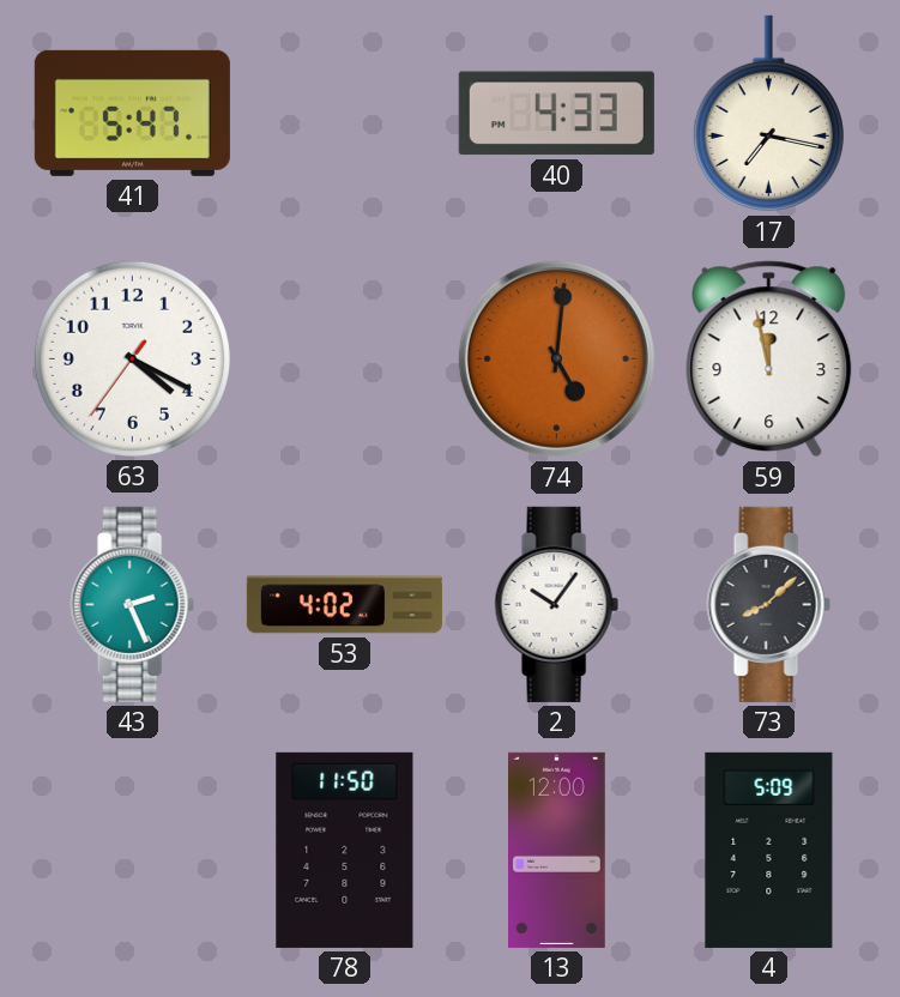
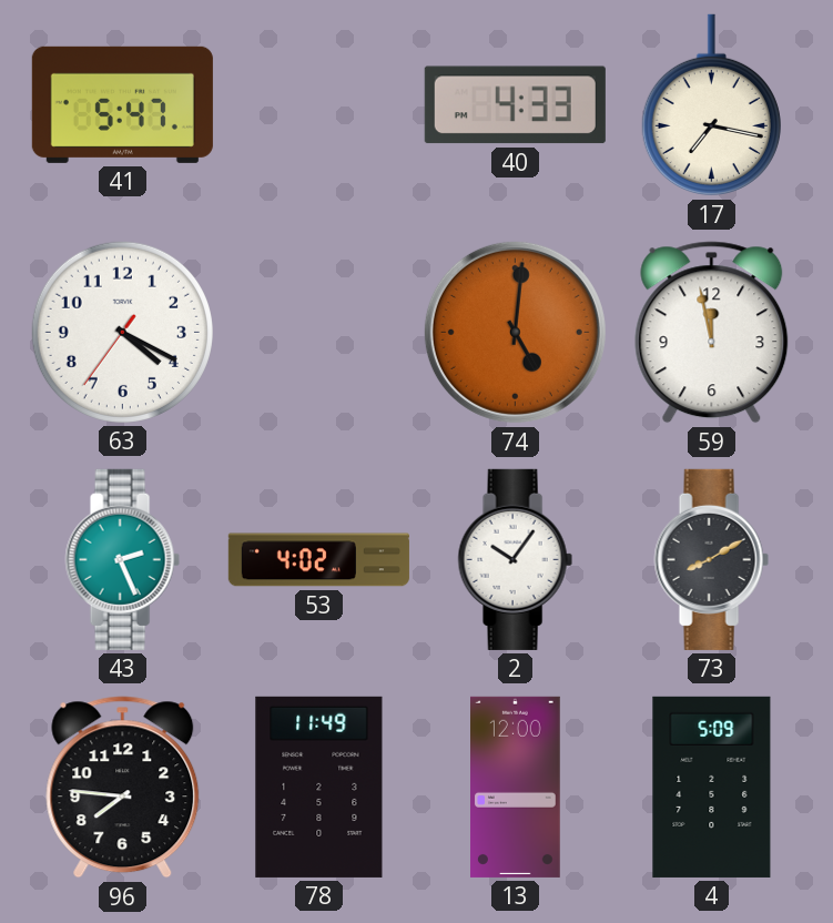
73: 8:08 -> 8:10
96: none -> 7:46
78: 11:50 -> 11:49
